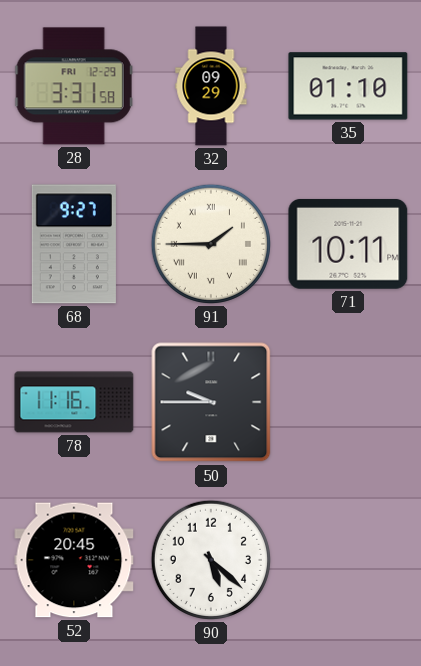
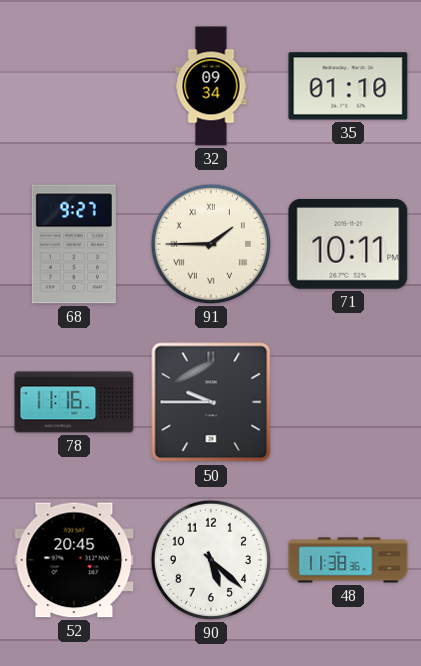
28: 3:31 -> none
32: 09:29 -> 09:34
48: none -> 11:38
